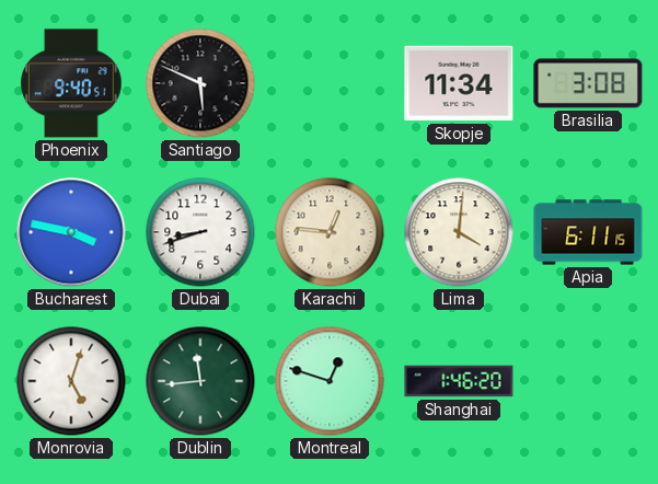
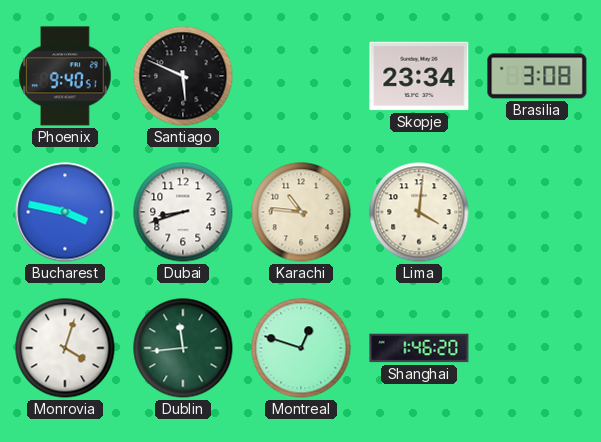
Skopje: 11:34 -> 23:34
Karachi: 12:46 -> 10:46
Apia: 6:11 -> none
Monrovia: 5:03 -> 4:03
